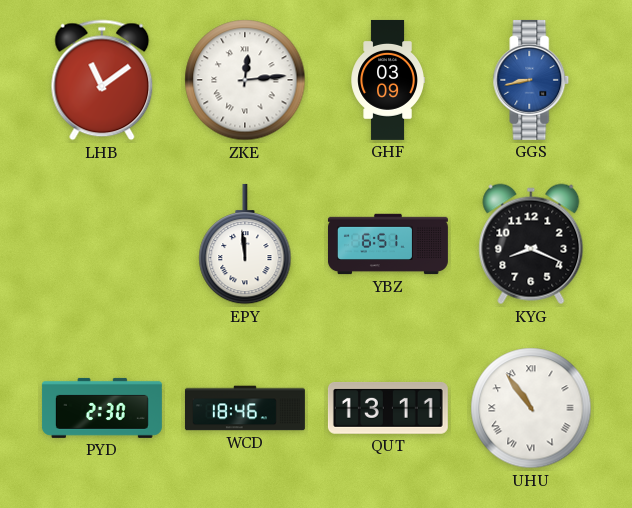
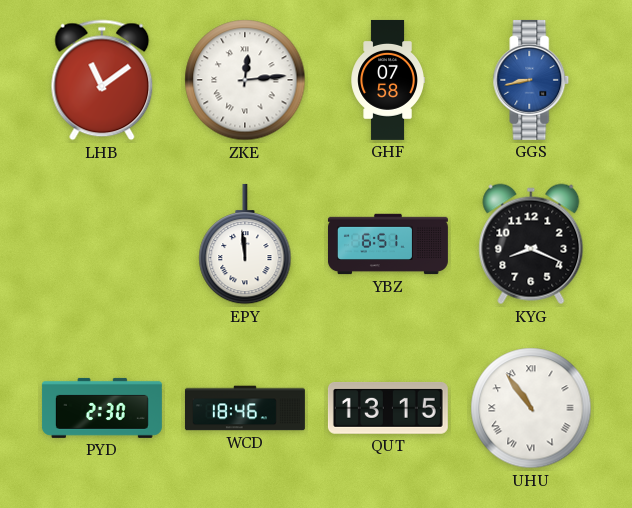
GHF: 03:09 -> 07:58
QUT: 13:11 -> 13:15
